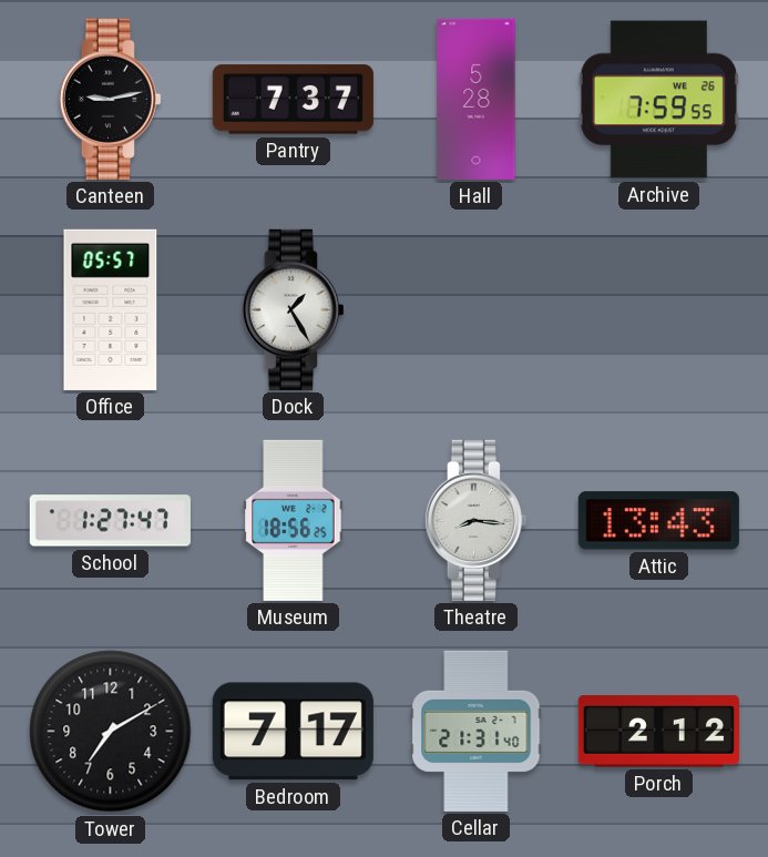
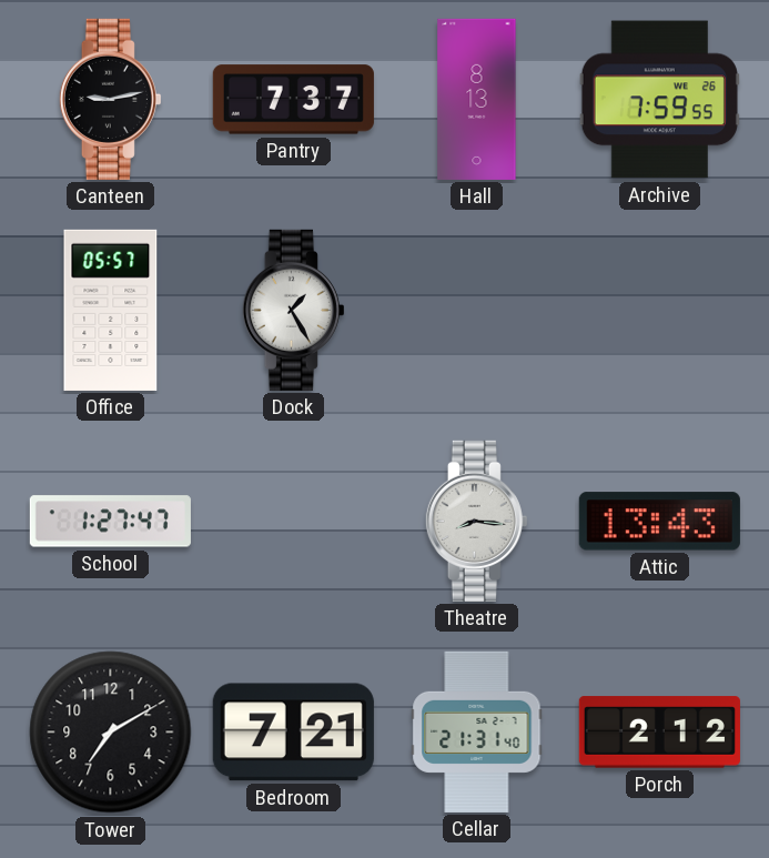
Hall: 5:28 -> 8:13
Museum: 18:56 -> none
Bedroom: 7:17 -> 7:21
